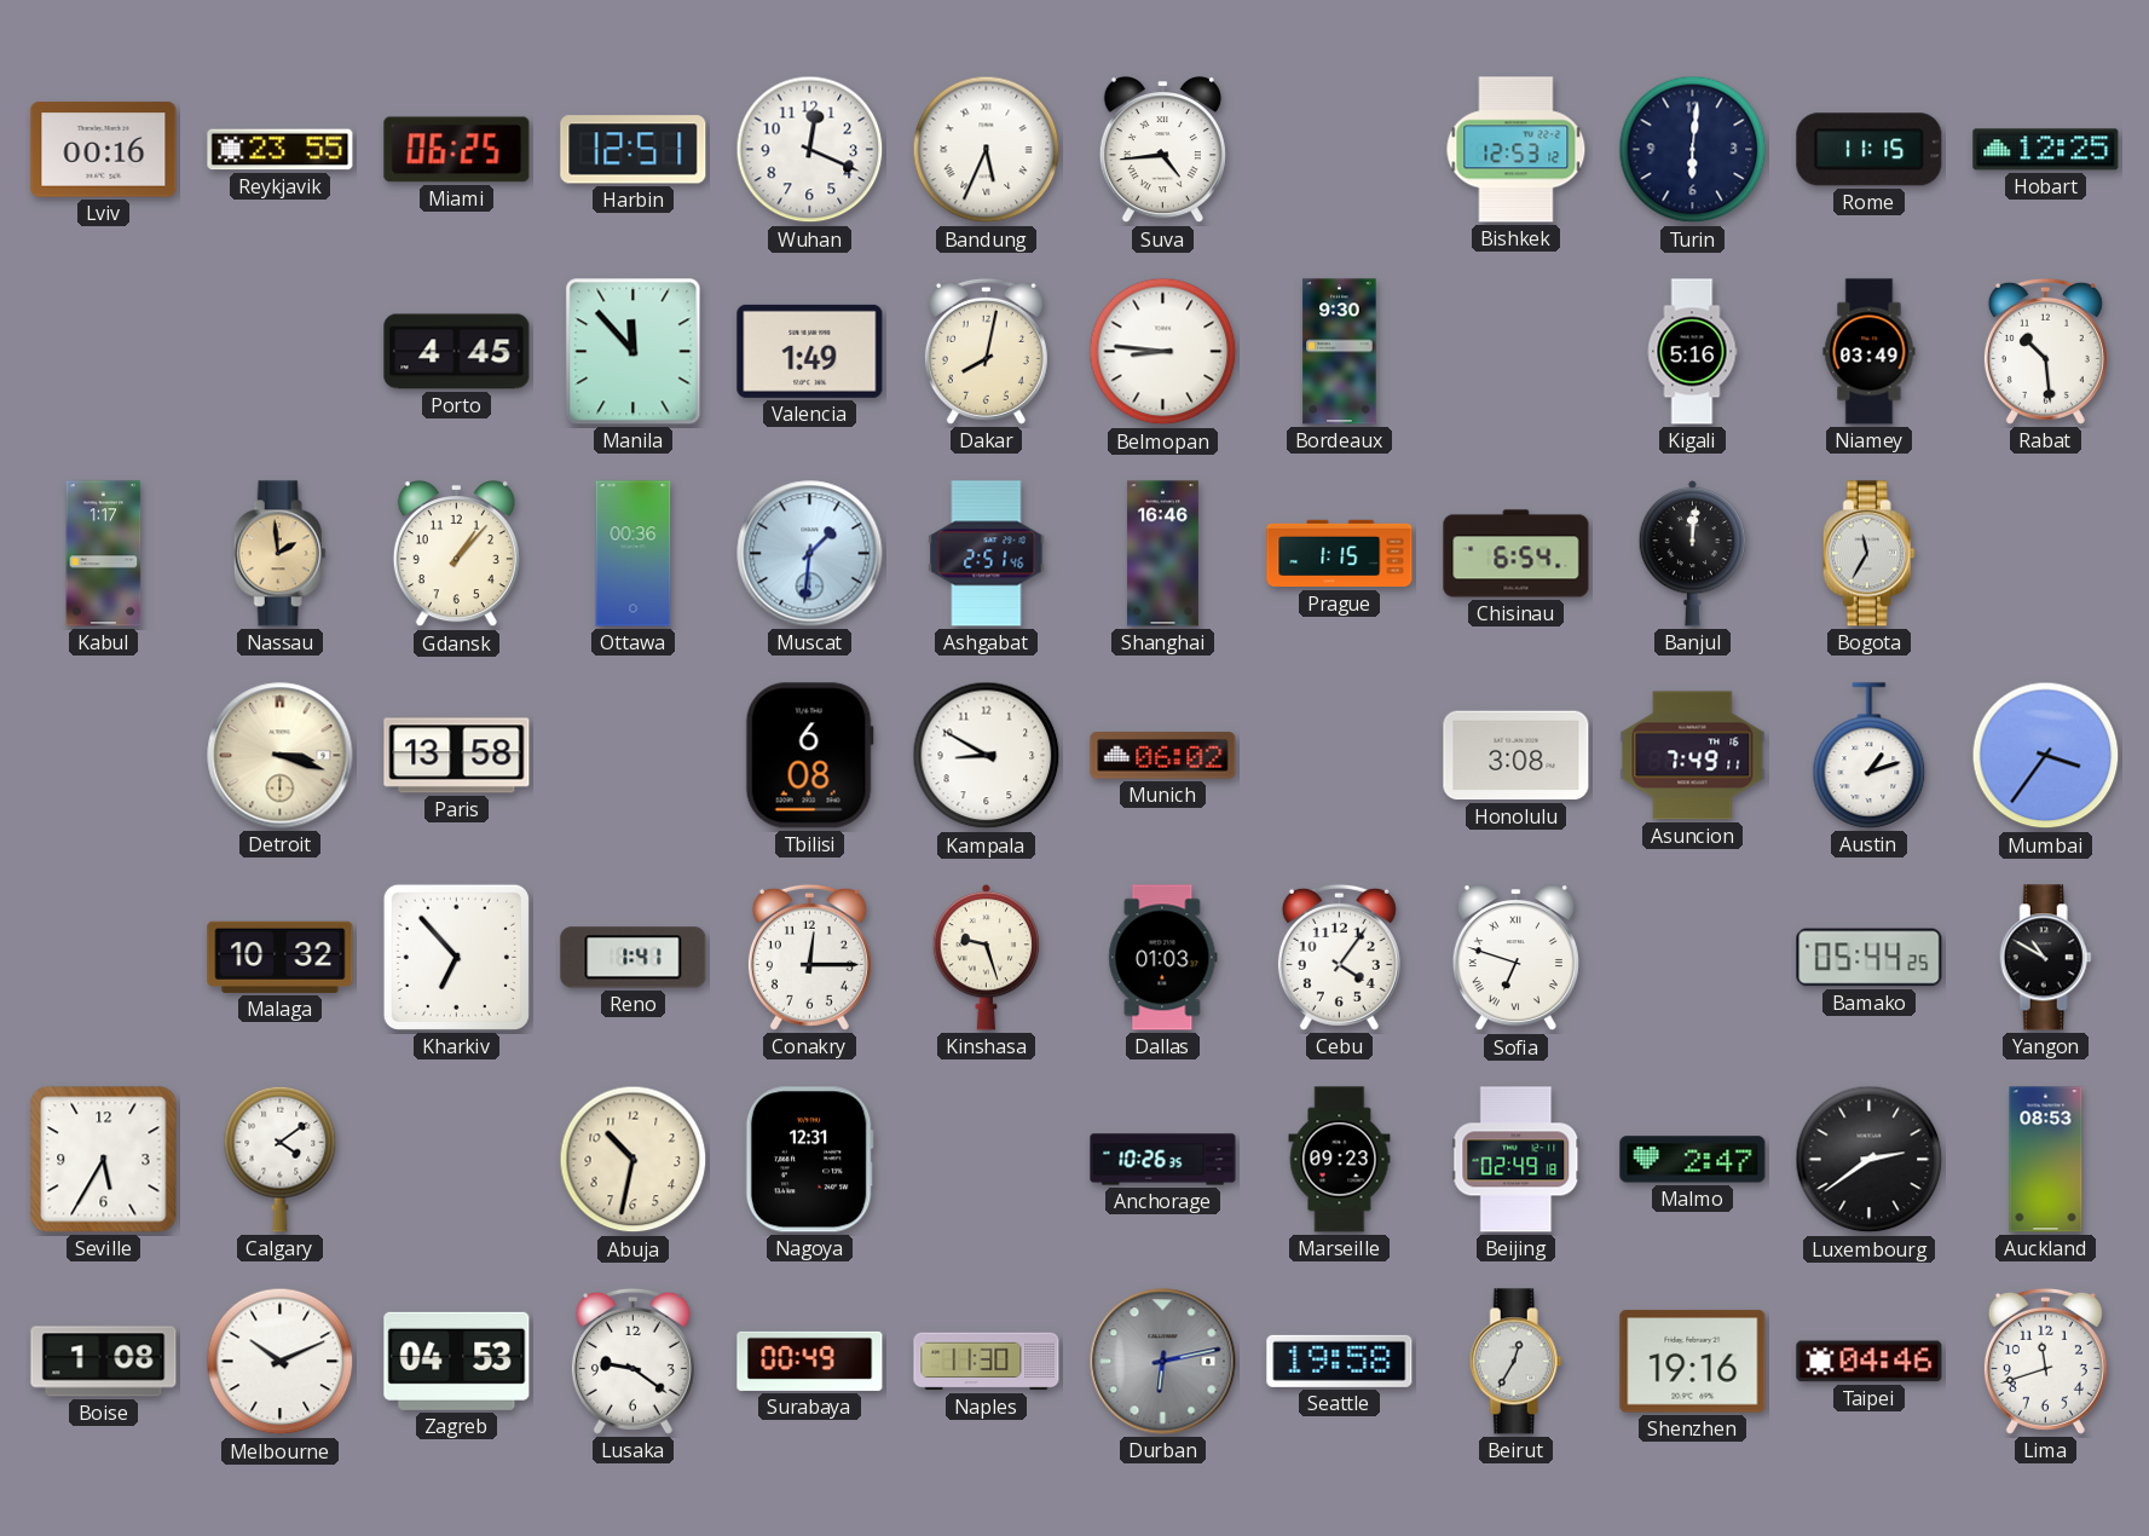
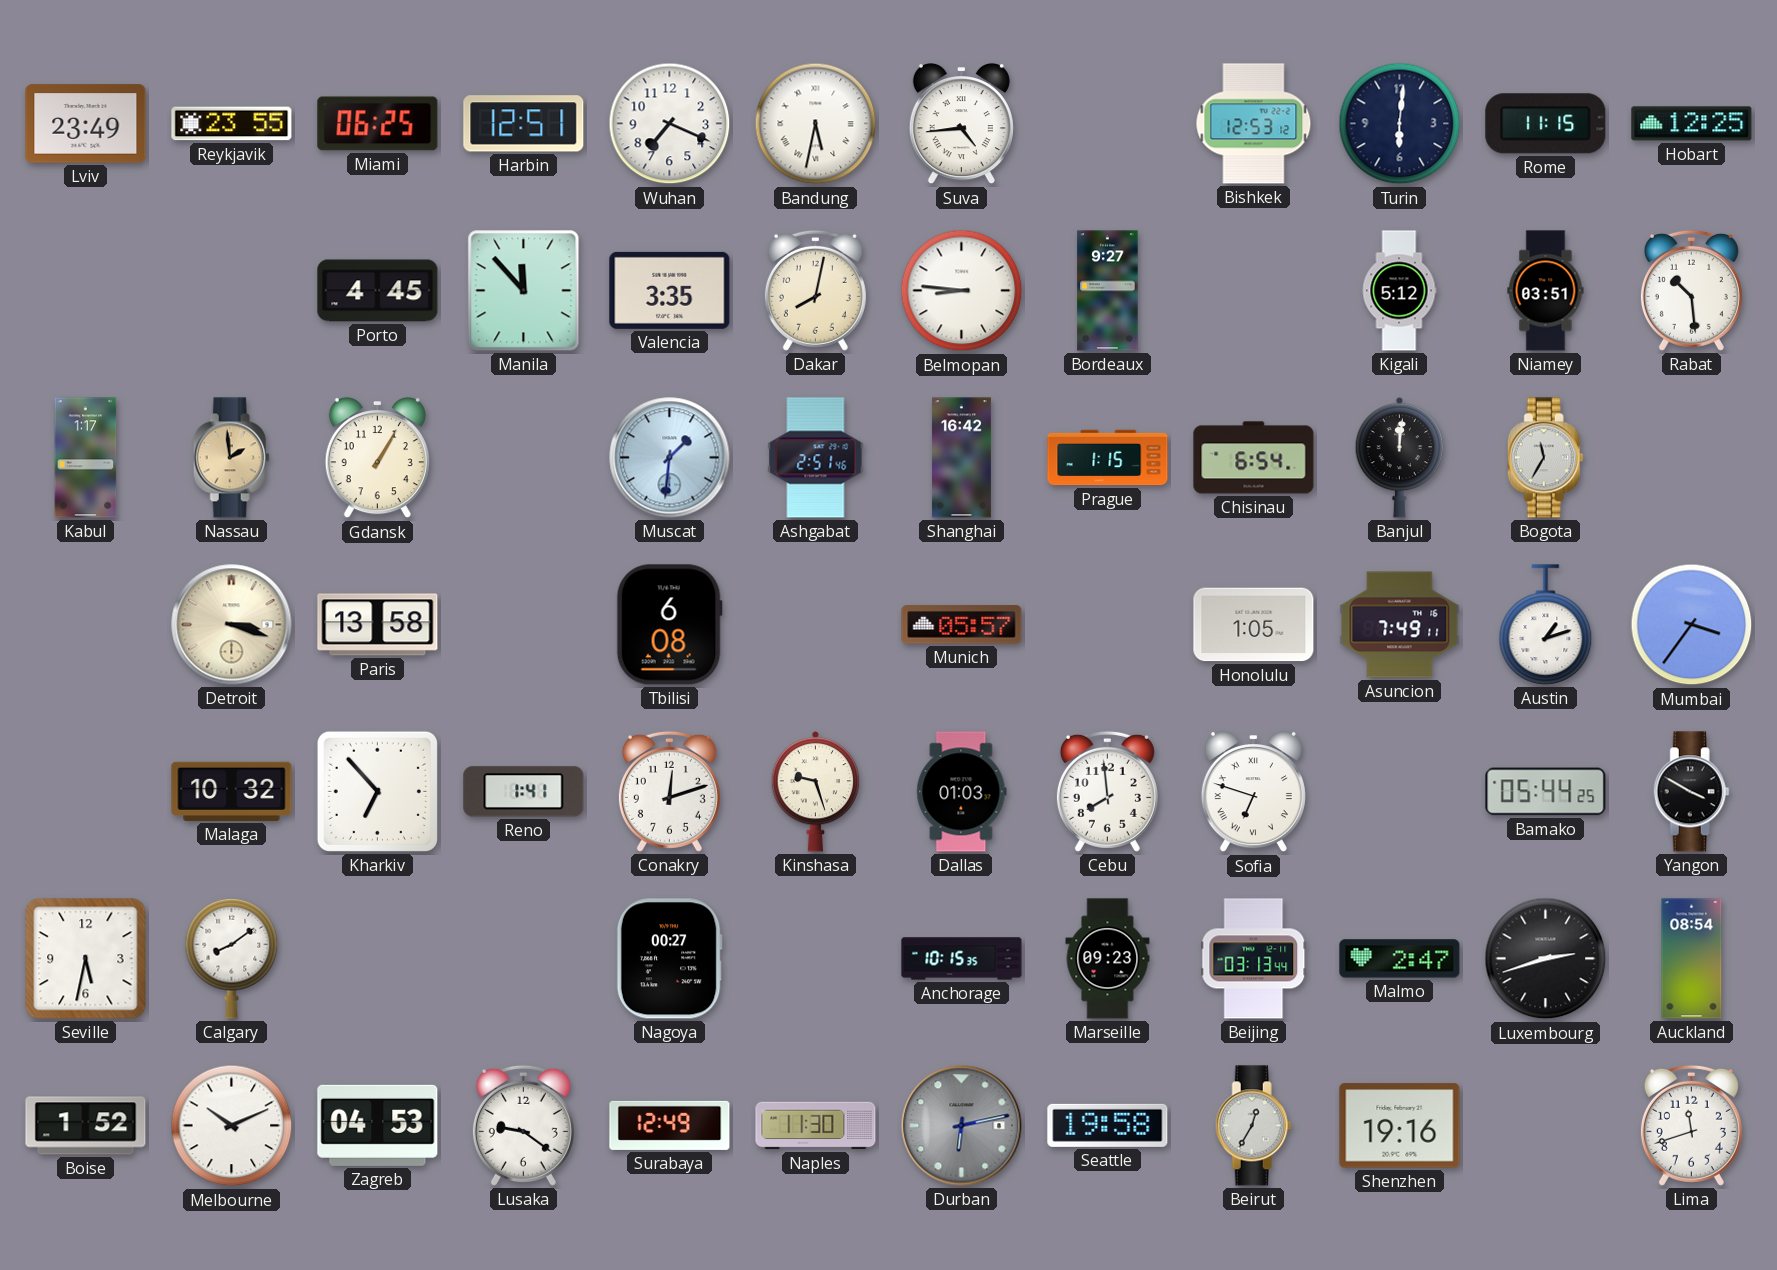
Lviv: 00:16 -> 23:49
Wuhan: 12:19 -> 7:19
Bandung: 5:34 -> 5:32
Valencia: 1:49 -> 3:35
Bordeaux: 9:30 -> 9:27
Kigali: 5:16 -> 5:12
Niamey: 03:49 -> 03:51
Gdansk: 1:07 -> 1:05
Ottawa: 00:36 -> none
Shanghai: 16:46 -> 16:42
Kampala: 8:50 -> none
Munich: 06:02 -> 05:57
Honolulu: 3:08 -> 1:05
Conakry: 12:15 -> 12:12
Cebu: 4:06 -> 7:59
Yangon: 10:50 -> 3:50
Seville: 5:35 -> 5:32
Calgary: 4:09 -> 8:09
Abuja: 10:32 -> none
Nagoya: 12:31 -> 00:27
Anchorage: 10:26 -> 10:15
Beijing: 02:49 -> 03:13
Luxembourg: 2:39 -> 2:42
Auckland: 08:53 -> 08:54
Boise: 1:08 -> 1:52
Surabaya: 00:49 -> 12:49
Taipei: 04:46 -> none
